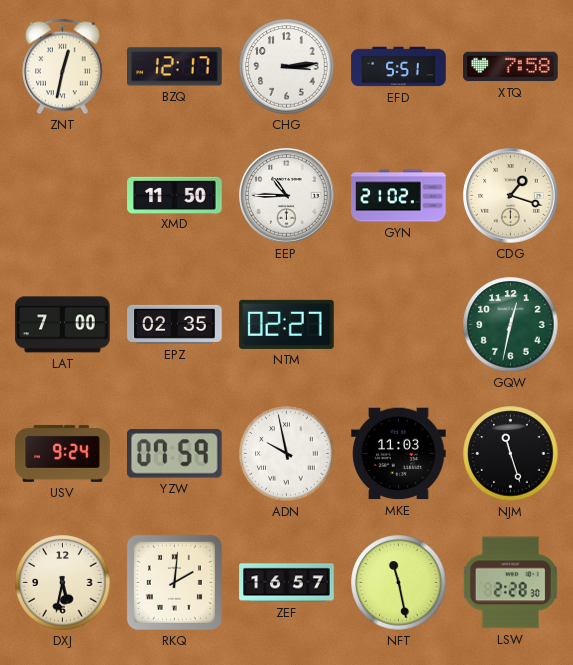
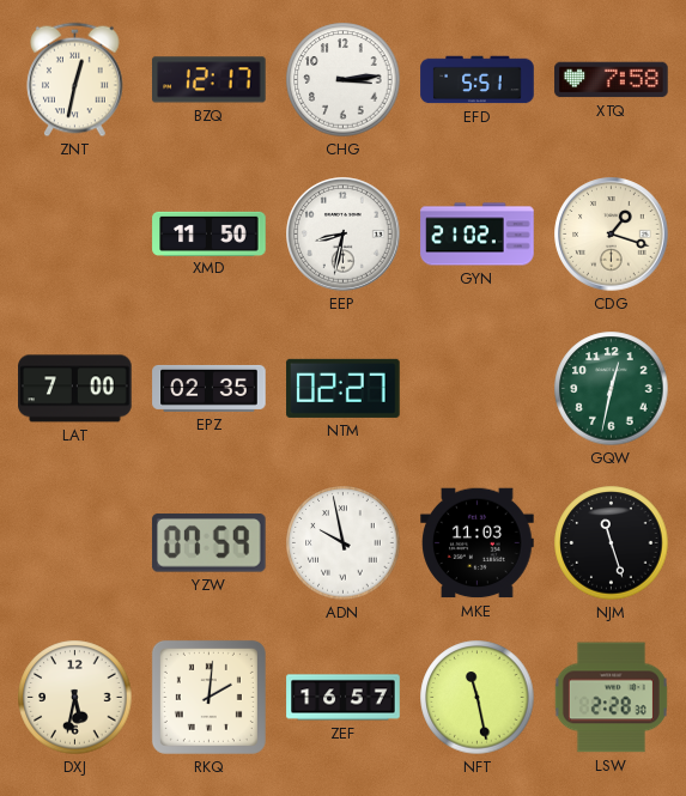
EEP: 10:45 -> 8:32
USV: 9:24 -> none
